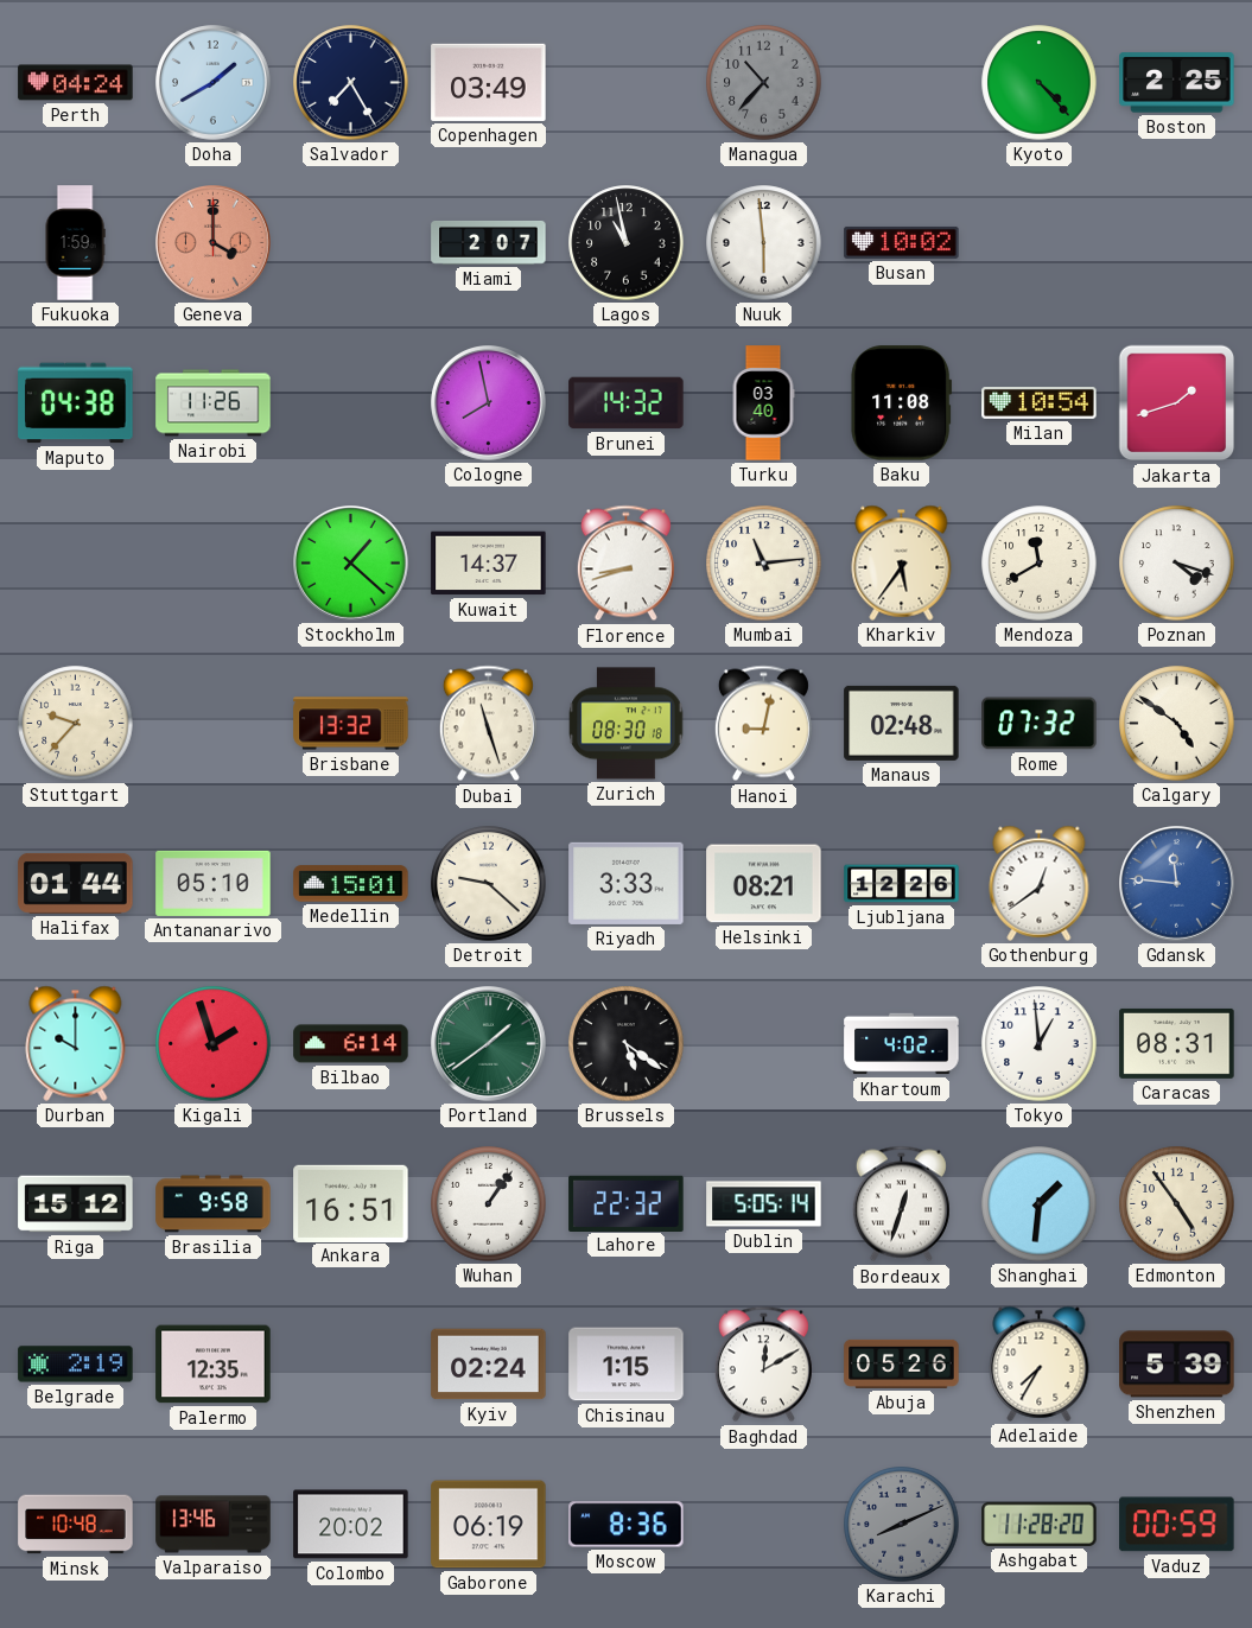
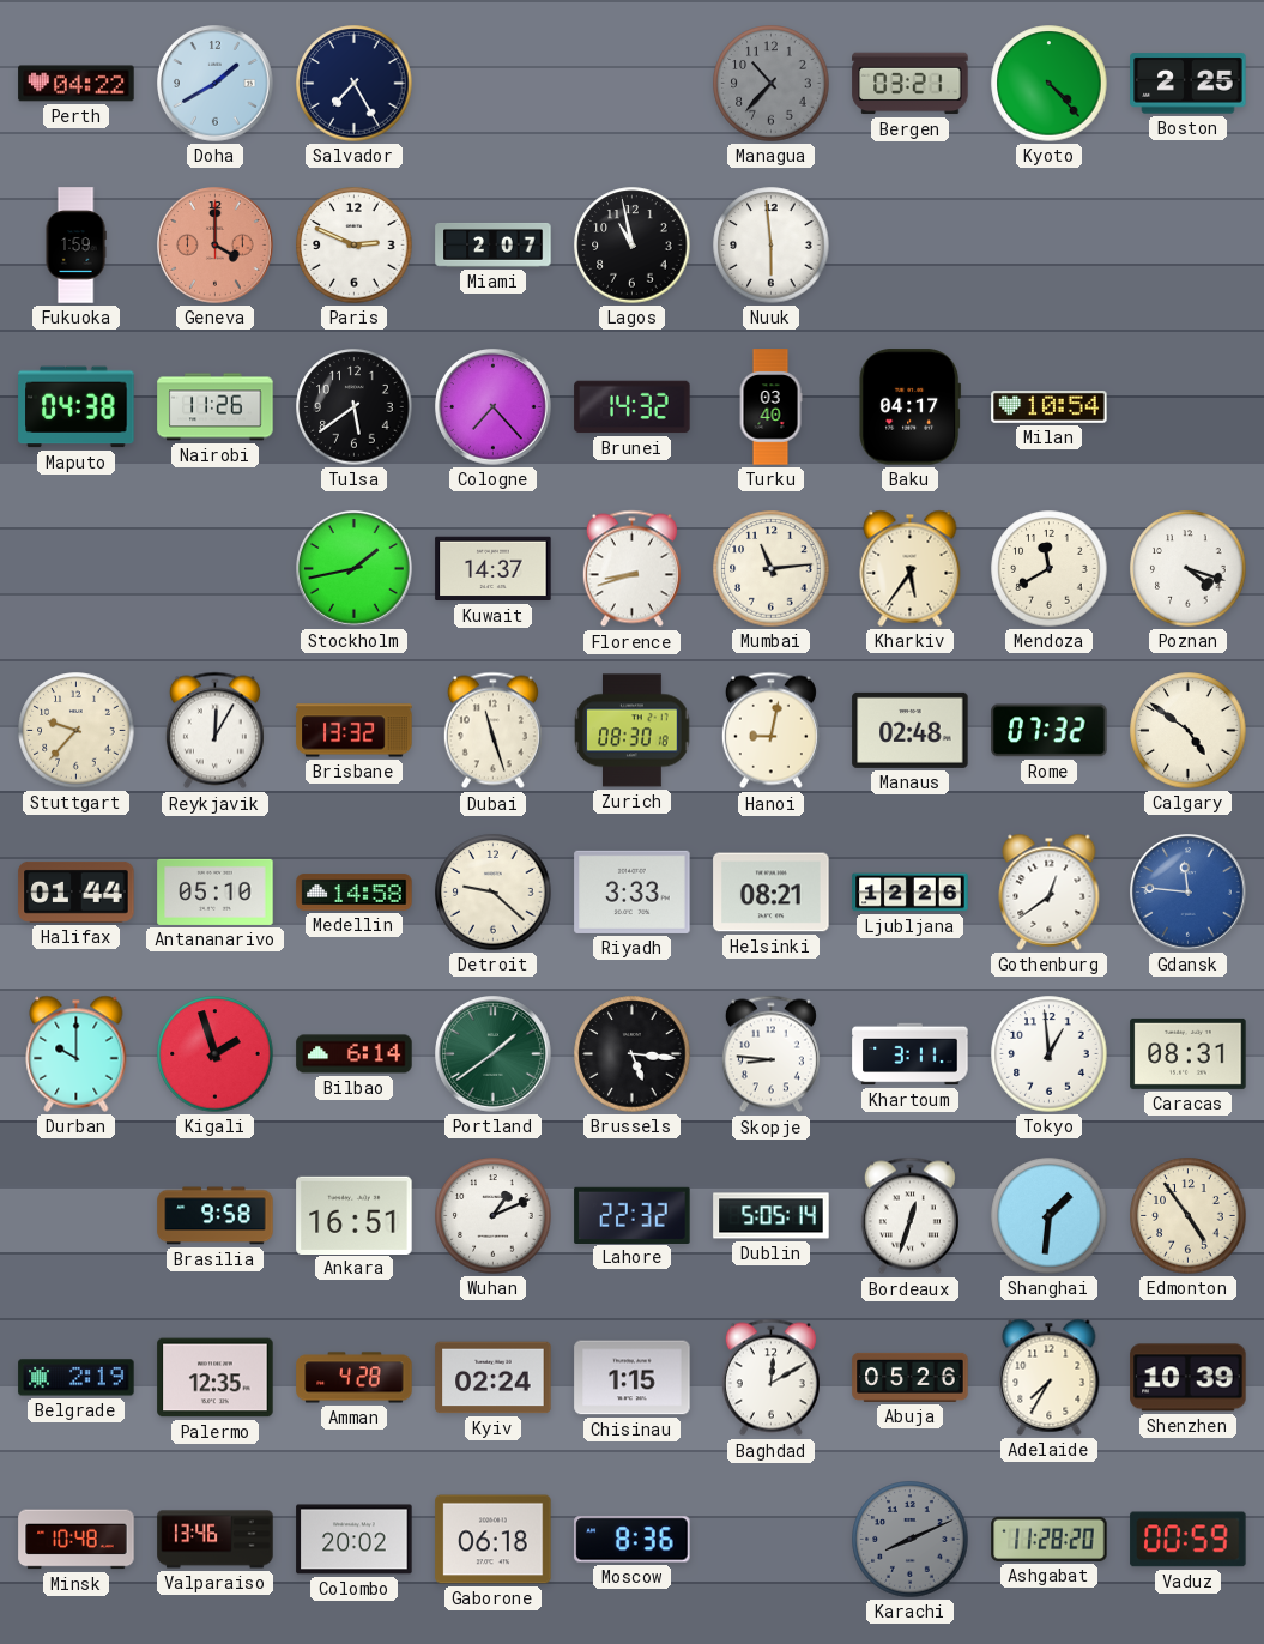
Perth: 04:24 -> 04:22
Copenhagen: 03:49 -> none
Bergen: none -> 03:21
Paris: none -> 2:49
Busan: 10:02 -> none
Tulsa: none -> 5:39
Cologne: 7:58 -> 7:23
Baku: 11:08 -> 04:17
Jakarta: 1:42 -> none
Stockholm: 1:22 -> 1:43
Reykjavik: none -> 12:05
Medellin: 15:01 -> 14:58
Brussels: 5:21 -> 5:16
Skopje: none -> 8:46
Khartoum: 4:02 -> 3:11
Riga: 15:12 -> none
Wuhan: 1:06 -> 1:11
Amman: none -> 4:28
Shenzhen: 5:39 -> 10:39
Gaborone: 06:19 -> 06:18
